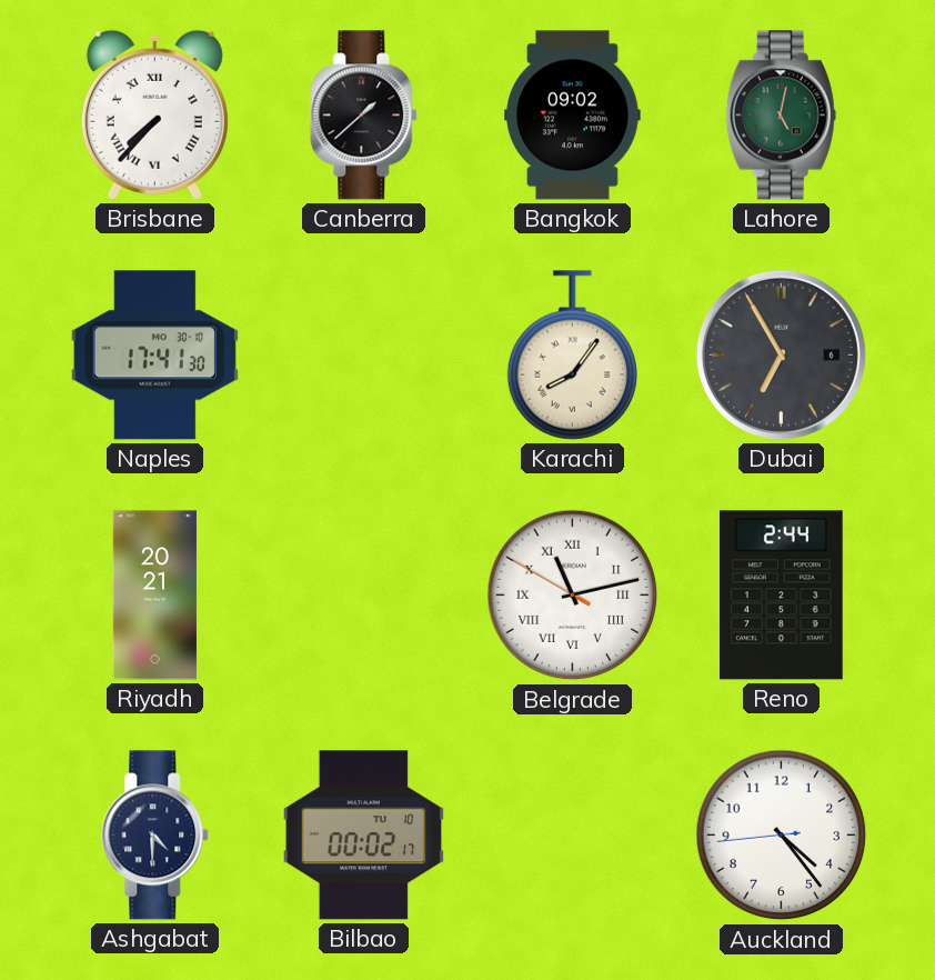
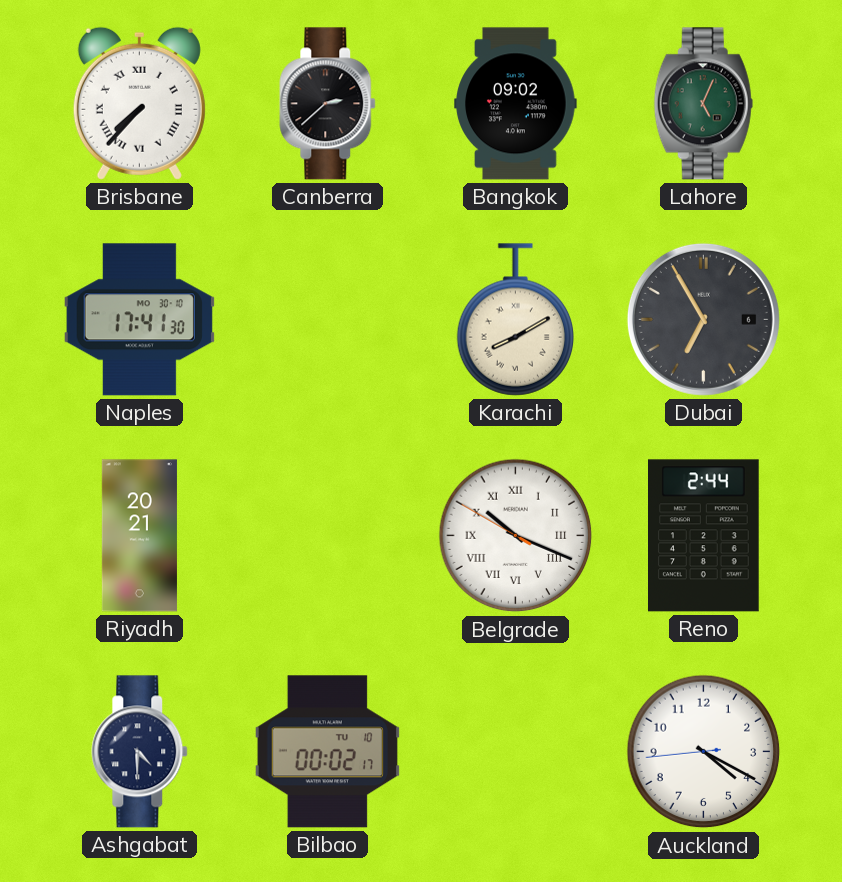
Canberra: 1:38 -> 2:38
Lahore: 5:02 -> 5:04
Karachi: 8:06 -> 8:10
Belgrade: 11:12 -> 10:18
Auckland: 4:23 -> 4:19
